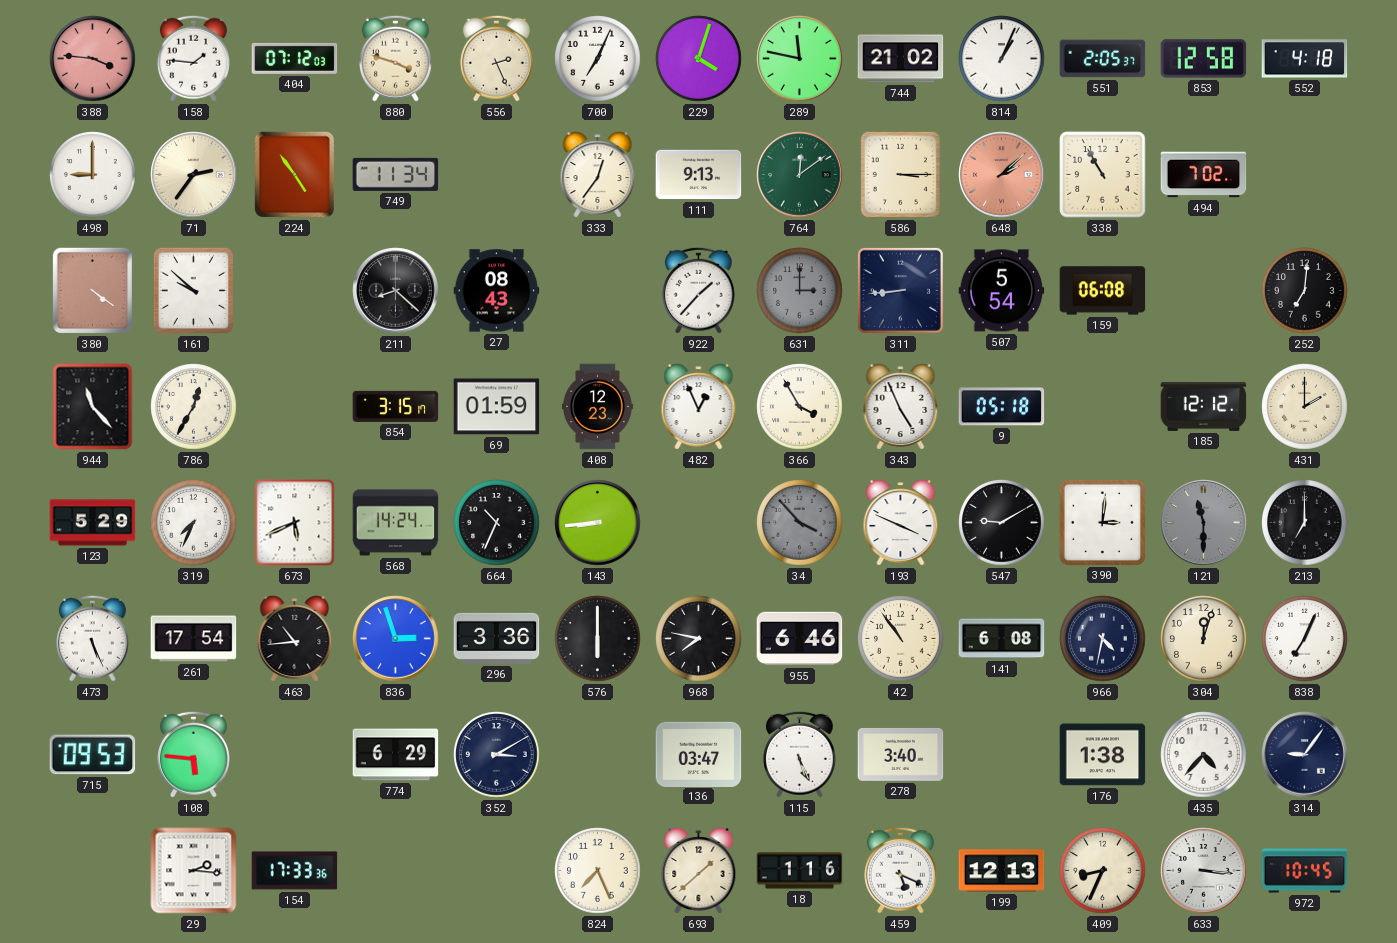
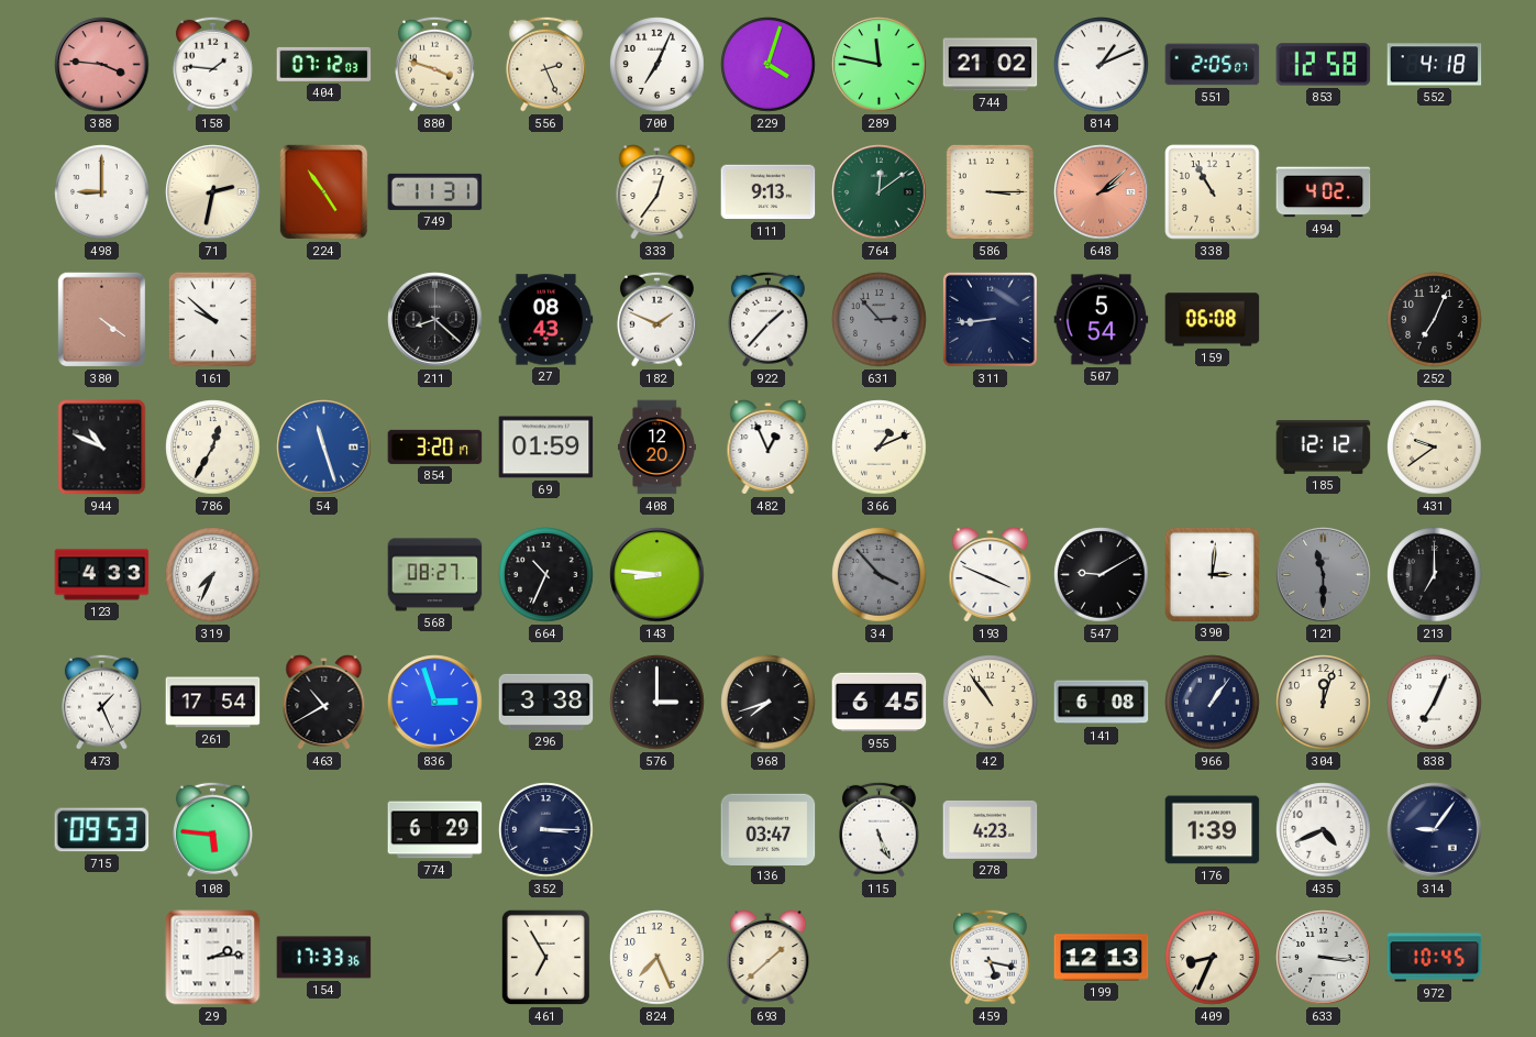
814: 1:04 -> 1:11
551: 2:05:37 -> 2:05:07
71: 2:36 -> 2:32
749: 11:34 -> 11:31
494: 7:02 -> 4:02
182: none -> 1:49
631: 3:00 -> 2:53
252: 7:01 -> 7:04
944: 11:23 -> 10:49
54: none -> 11:27
854: 3:15 -> 3:20
408: 12:23 -> 12:20
366: 3:55 -> 1:11
343: 4:56 -> none
9: 05:18 -> none
431: 2:00 -> 9:39
123: 5:29 -> 4:33
673: 5:41 -> none
568: 14:24 -> 08:27
143: 8:44 -> 8:46
473: 5:26 -> 1:26
463: 10:44 -> 10:40
296: 3:36 -> 3:38
576: 6:00 -> 3:00
968: 7:47 -> 7:42
955: 6:46 -> 6:45
966: 4:32 -> 1:06
352: 3:10 -> 3:15
278: 3:40 -> 4:23
176: 1:38 -> 1:39
435: 4:37 -> 4:41
29: 2:16 -> 2:14
461: none -> 6:55
18: 1:16 -> none
459: 5:19 -> 5:17
